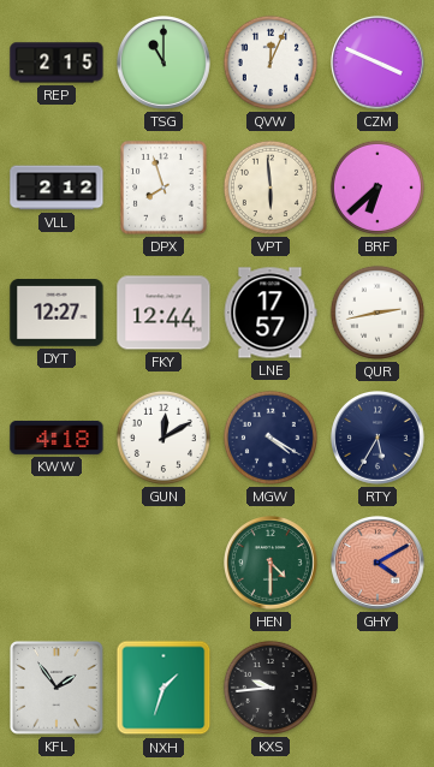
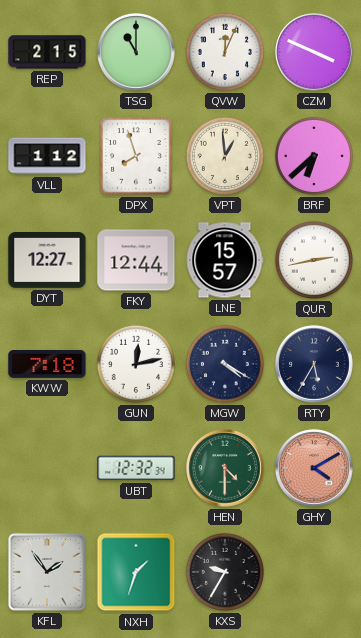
VLL: 2:12 -> 1:12
VPT: 5:59 -> 12:59
LNE: 17:57 -> 15:57
KWW: 4:18 -> 7:18
GUN: 12:10 -> 12:13
UBT: none -> 12:32
KXS: 9:44 -> 9:35
